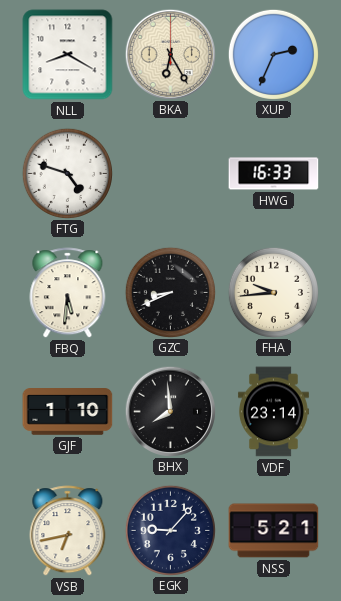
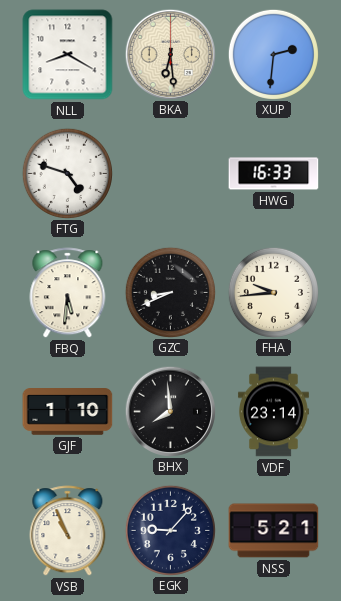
BKA: 6:25 -> 6:29
XUP: 2:34 -> 2:31
VSB: 6:43 -> 10:56
